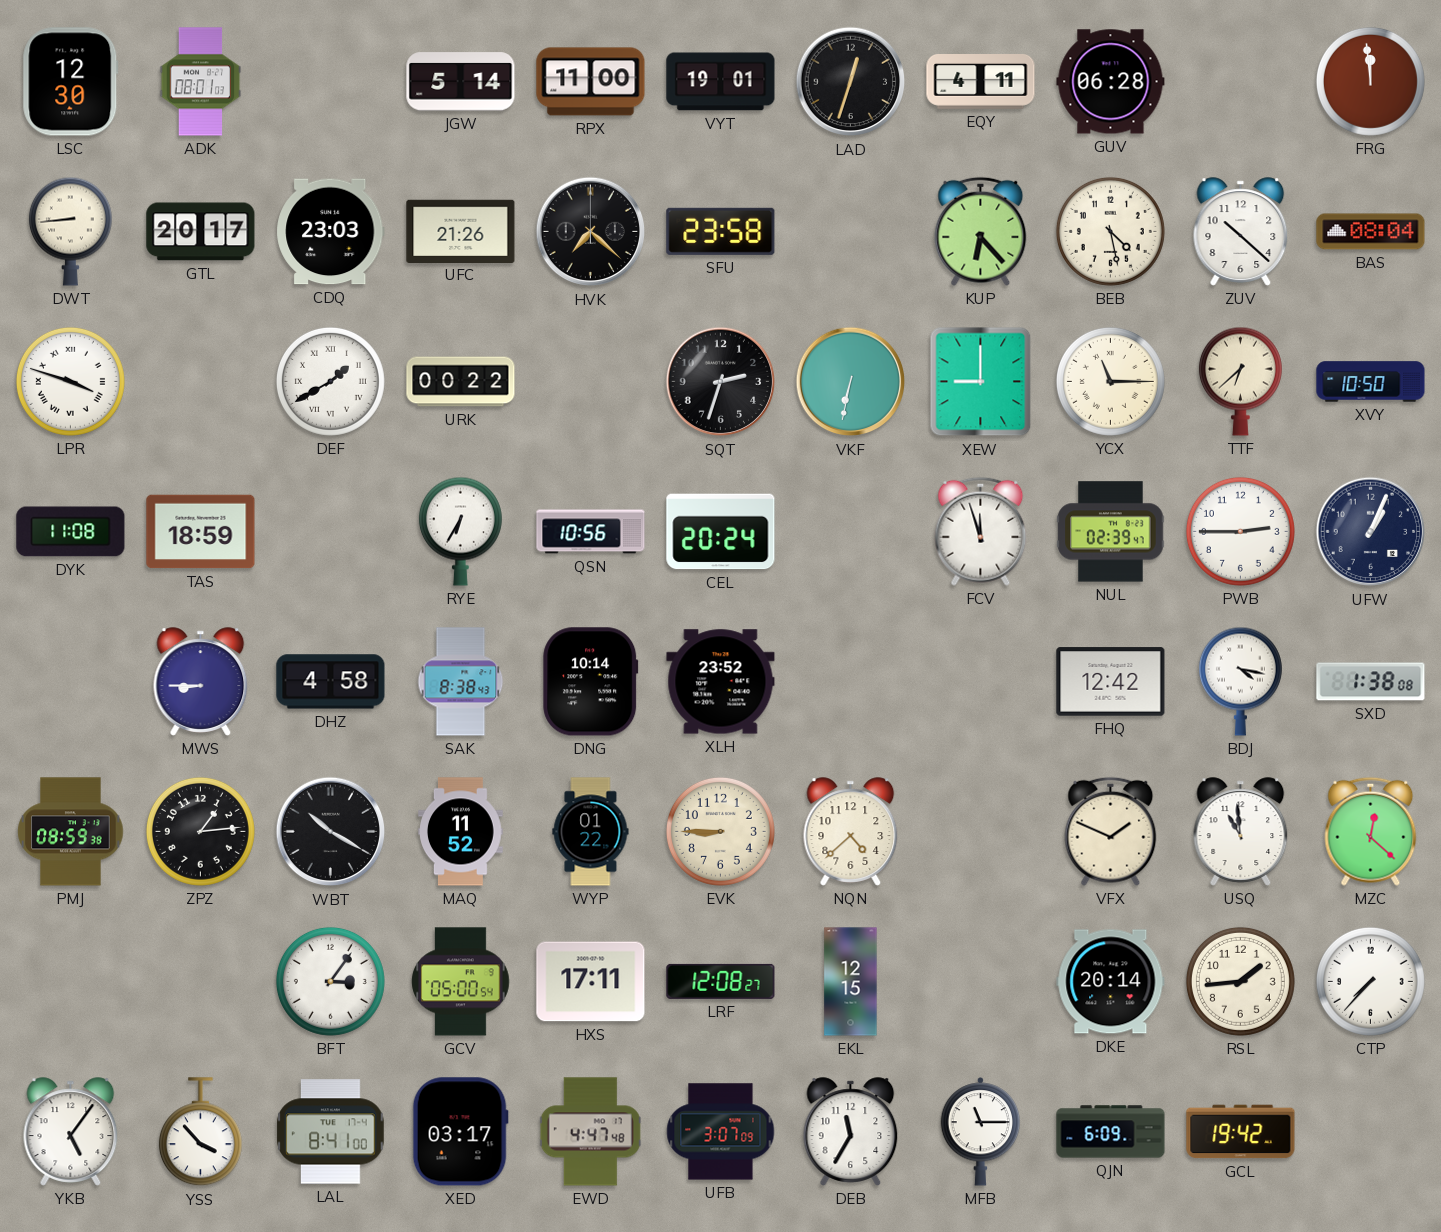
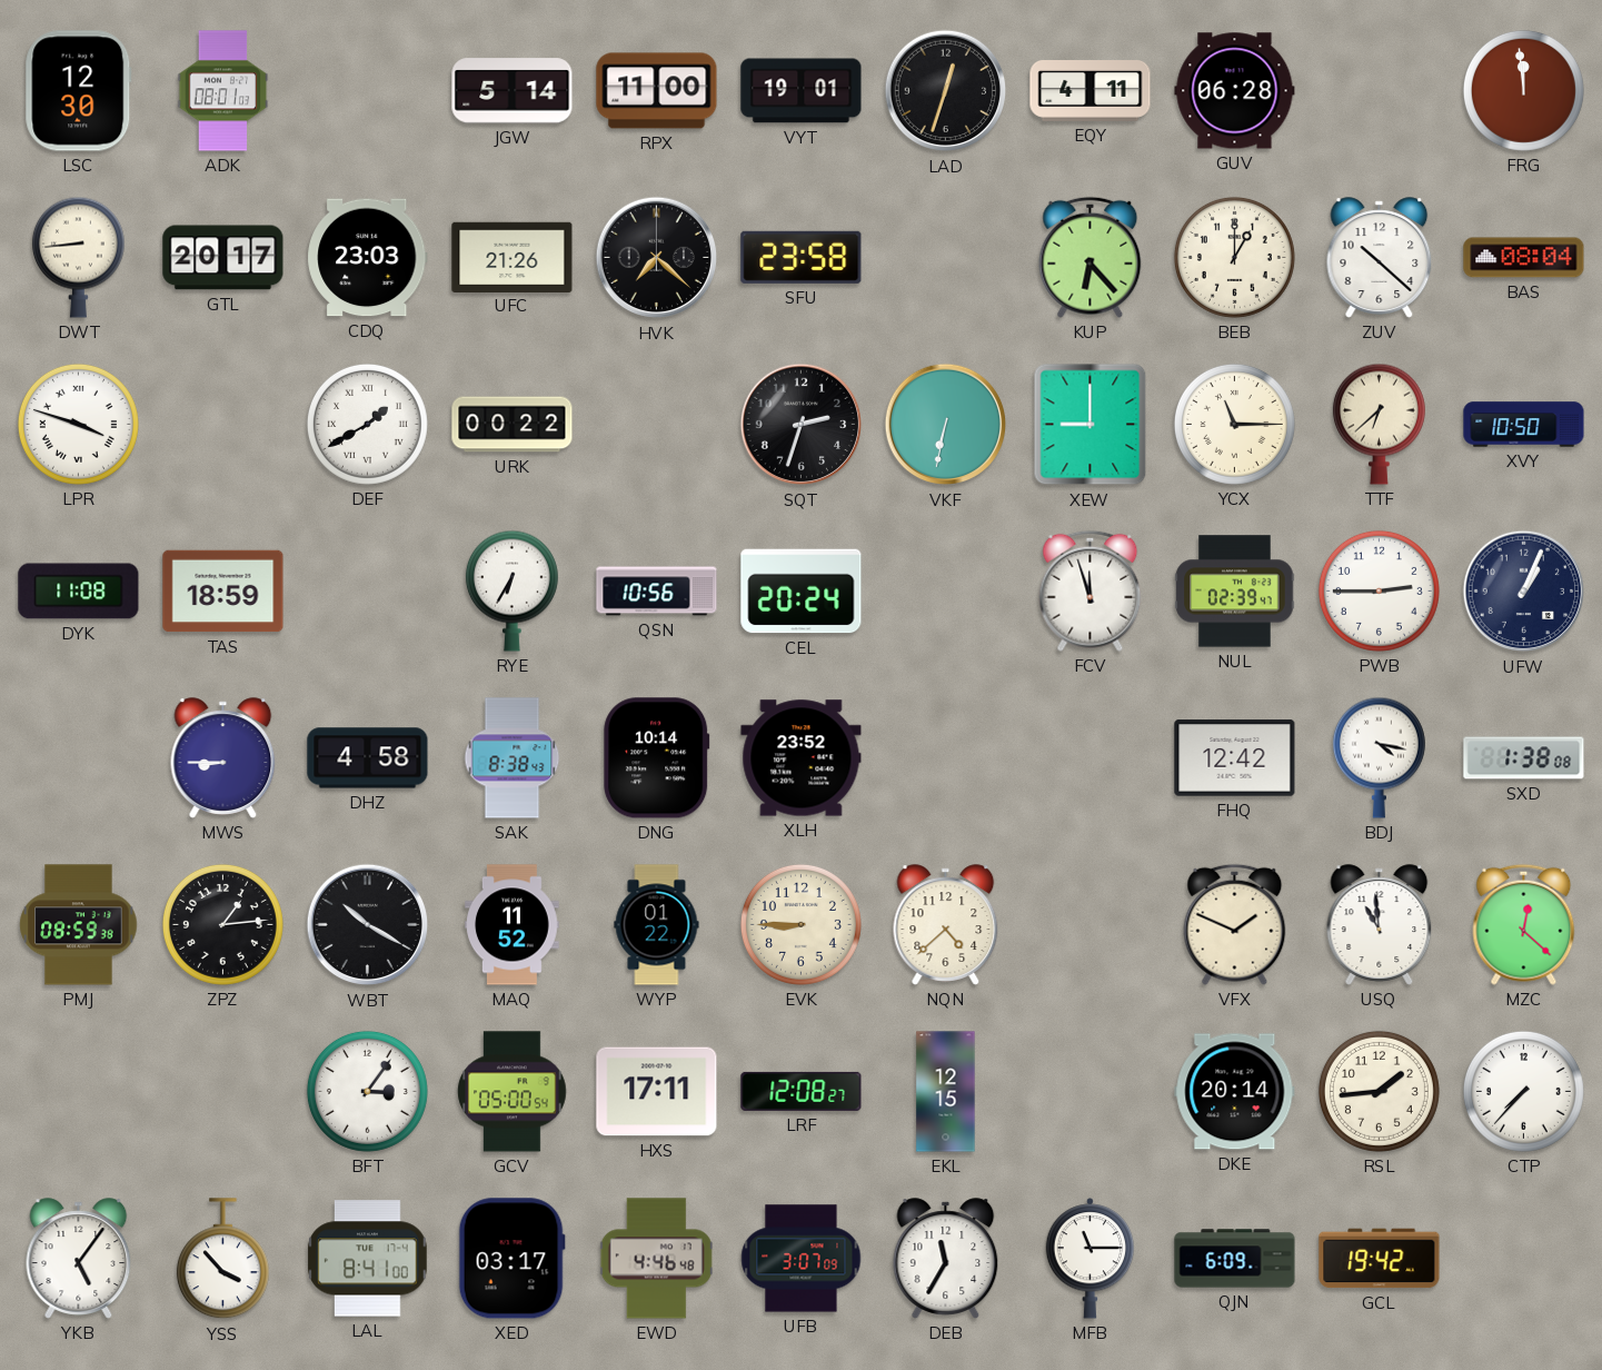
BEB: 4:28 -> 1:00
EWD: 4:47 -> 4:46
